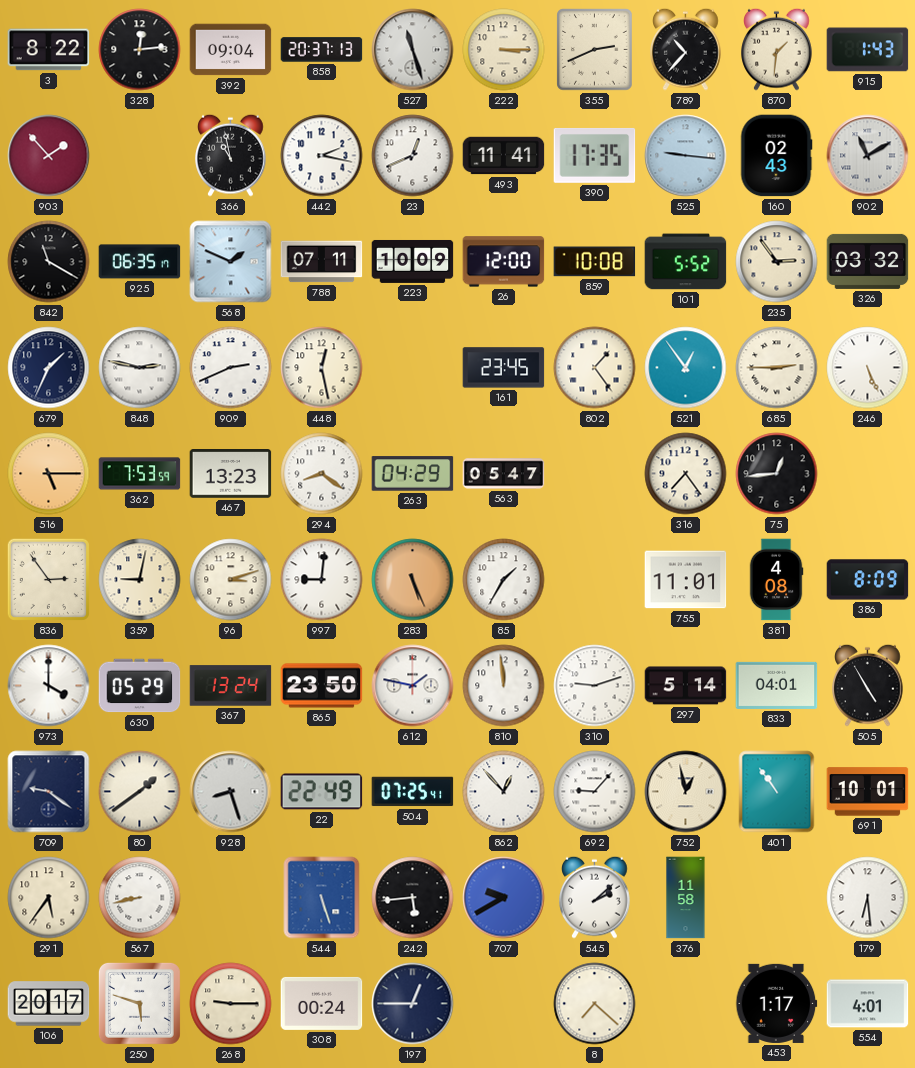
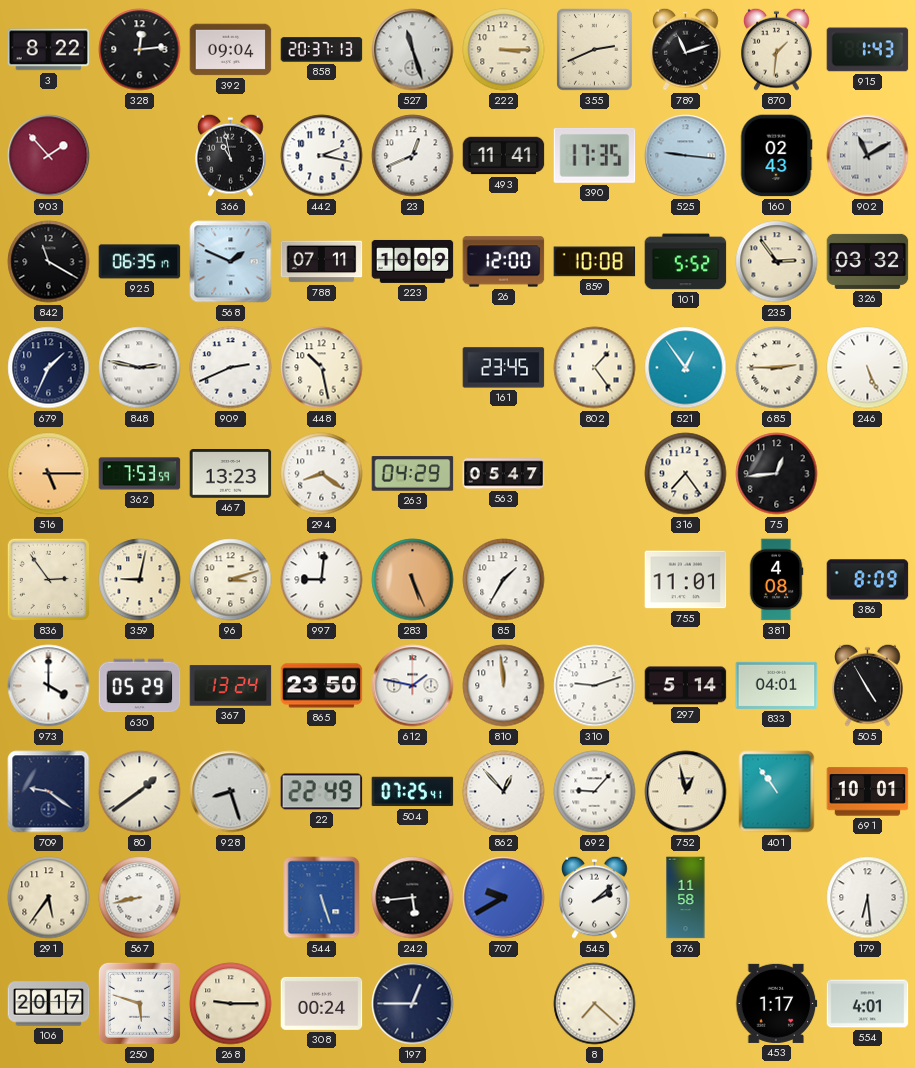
789: 10:37 -> 11:12
448: 12:28 -> 10:28
